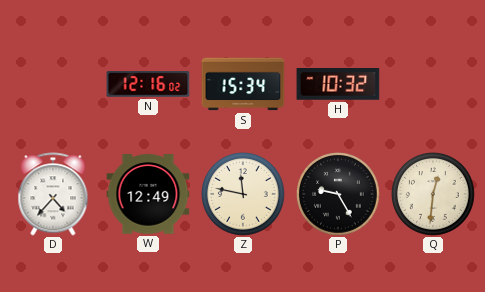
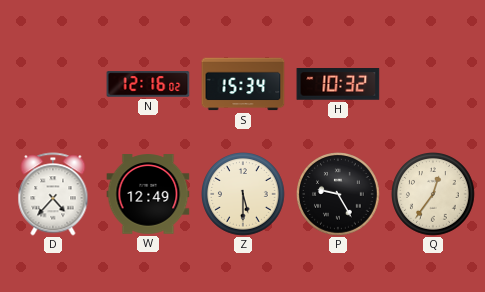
Z: 11:47 -> 5:30
Q: 12:31 -> 12:36
